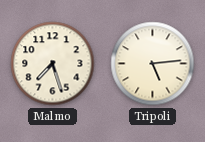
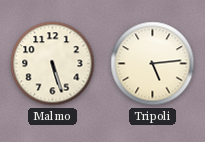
Malmo: 7:27 -> 5:27
